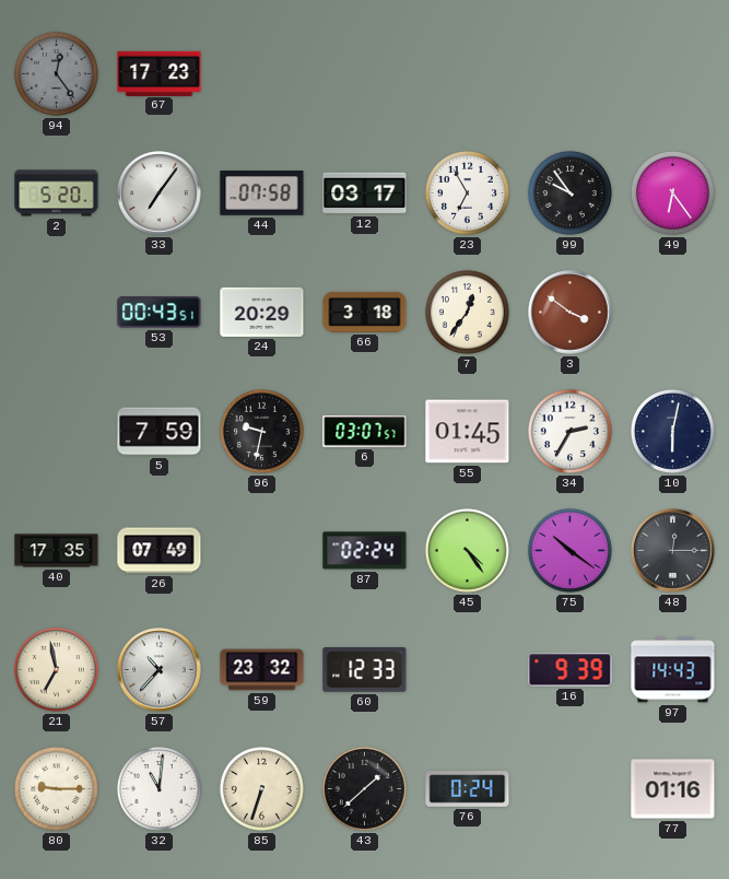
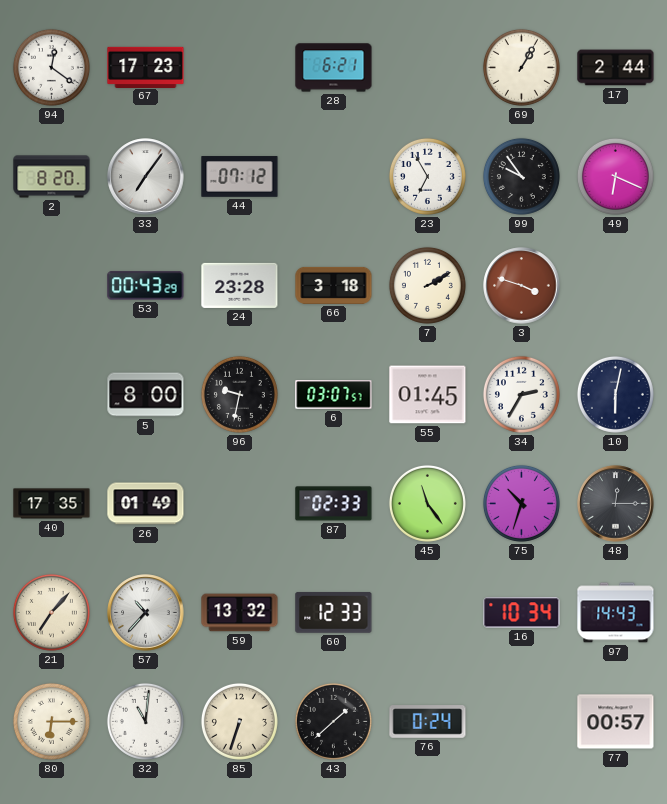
94: 12:24 -> 12:21
94 dial: grey -> white
28: none -> 6:21
69: none -> 1:05
17: none -> 2:44
2: 5:20 -> 8:20
44: 07:58 -> 07:12
12: 03:17 -> none
49: 6:24 -> 6:19
53: 00:43:51 -> 00:43:29
24: 20:29 -> 23:28
7: 12:36 -> 2:10
3: 3:51 -> 3:48
5: 7:59 -> 8:00
26: 07:49 -> 01:49
87: 02:24 -> 02:33
45: 4:24 -> 11:24
75: 10:21 -> 10:33
21: 6:58 -> 7:07
59: 23:32 -> 13:32
16: 9:39 -> 10:34
80: 9:15 -> 6:15
77: 01:16 -> 00:57
